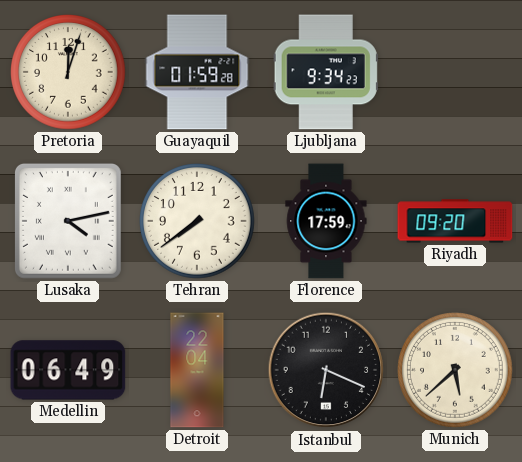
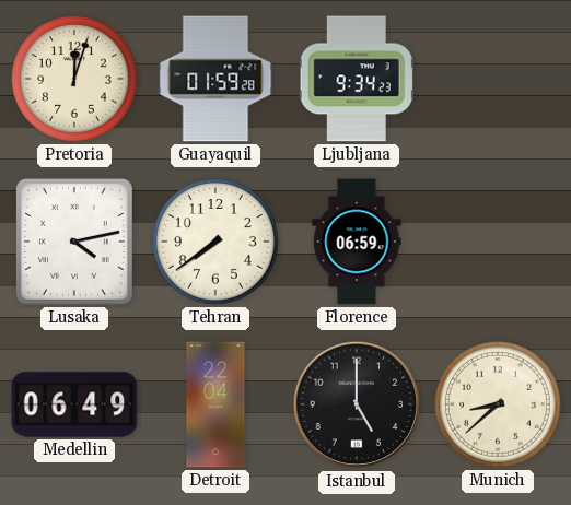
Florence: 17:59 -> 06:59
Riyadh: 09:20 -> none
Istanbul: 6:19 -> 5:00
Munich: 5:38 -> 8:38
